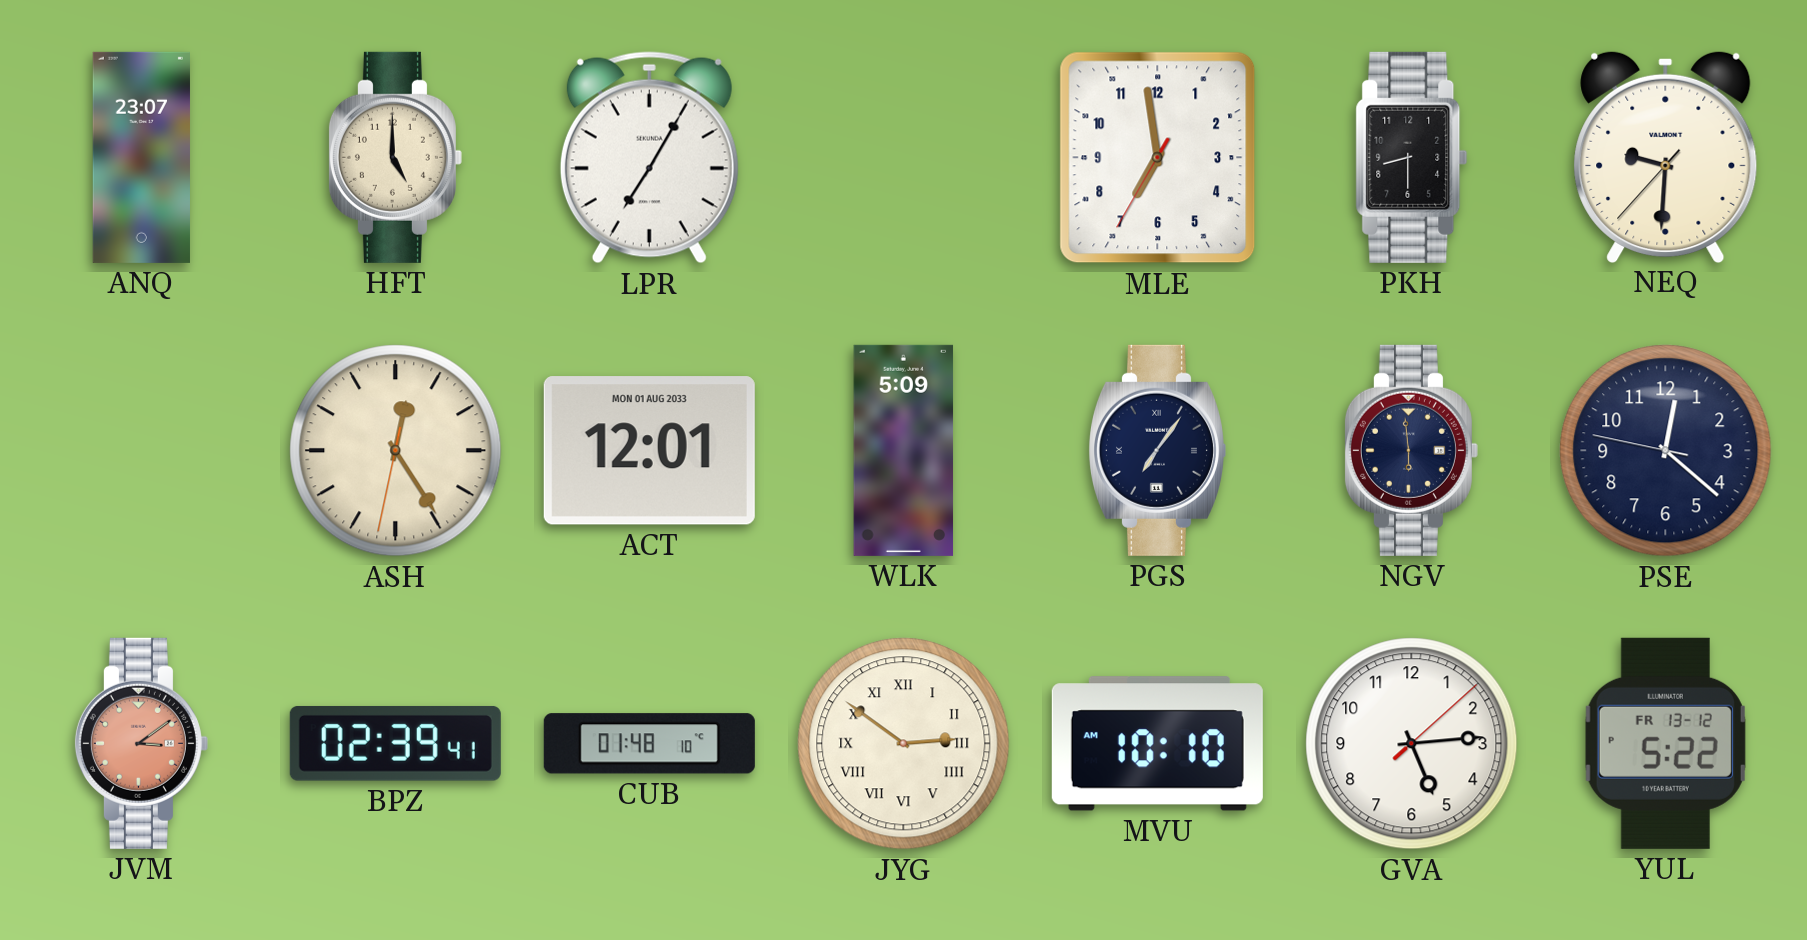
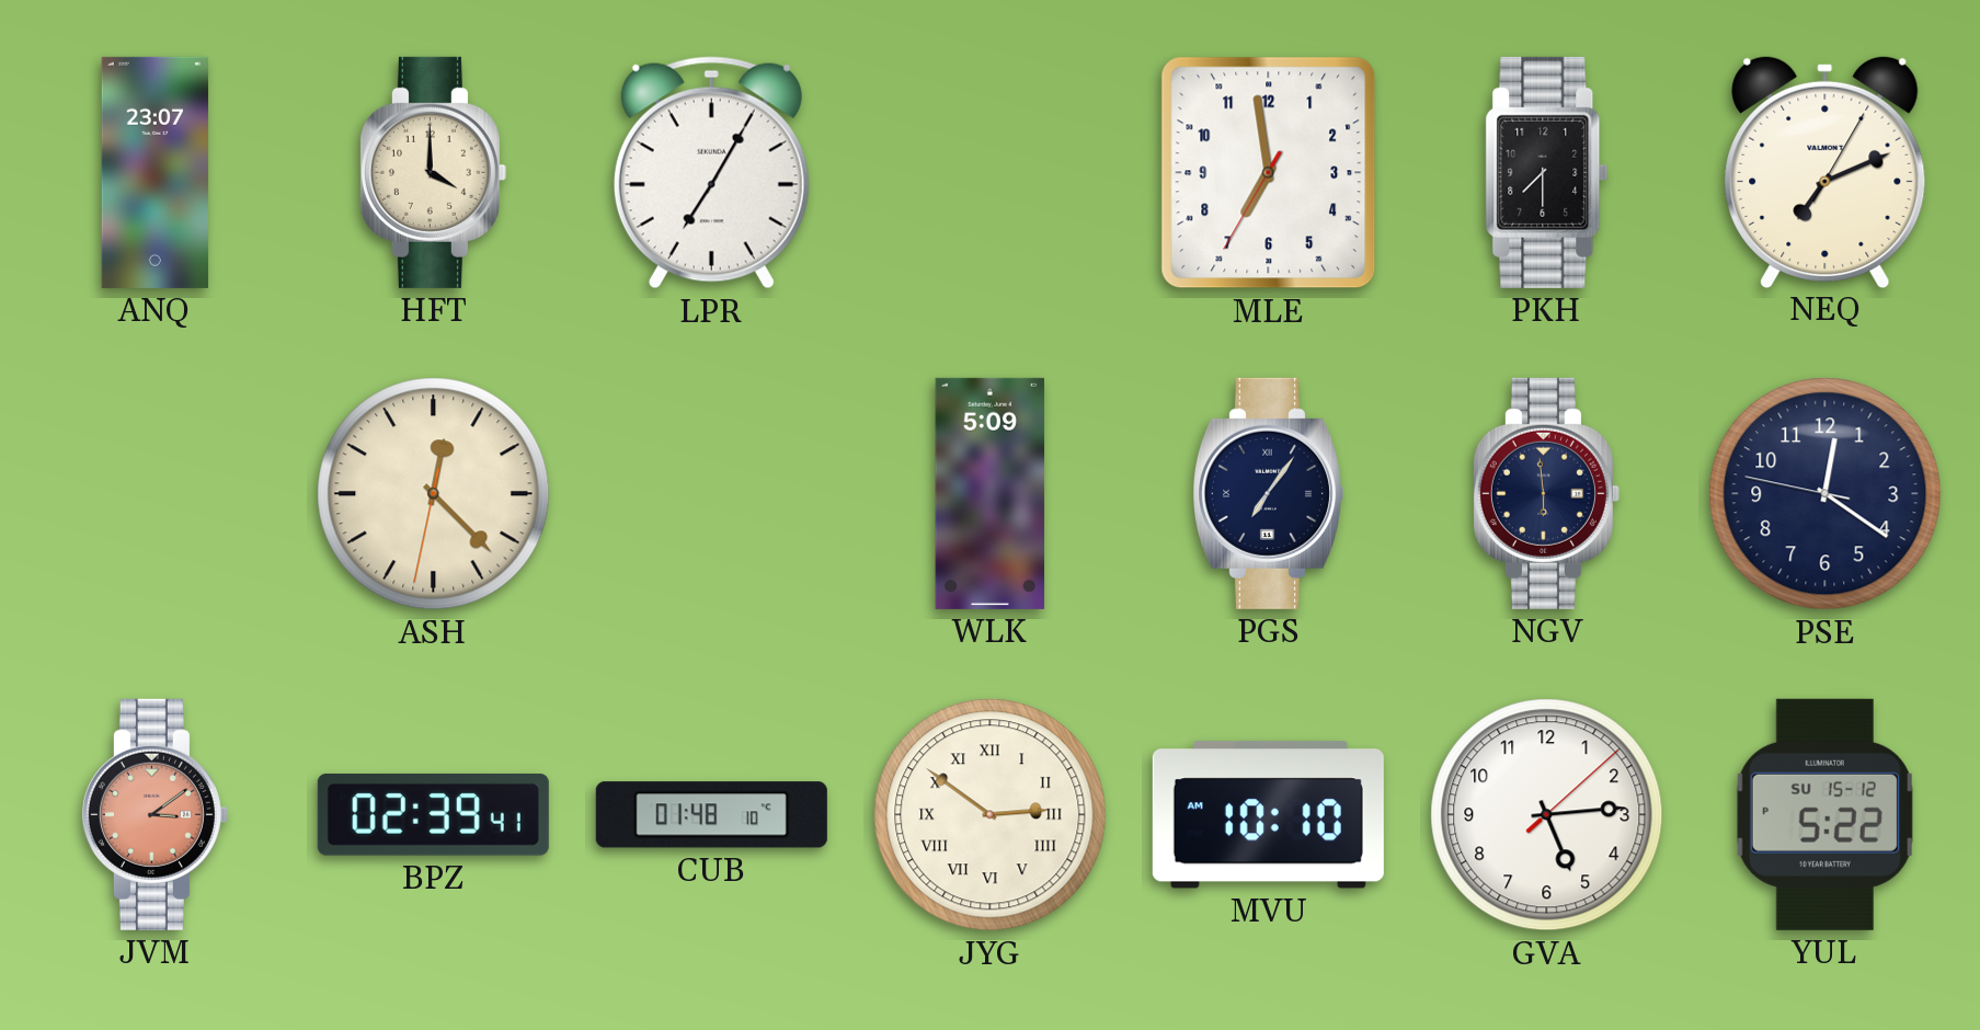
HFT: 5:00 -> 4:00
PKH: 8:30 -> 7:30
NEQ: 9:30 -> 7:11
ASH: 12:24 -> 12:22
ACT: 12:01 -> none
PSE: 12:21 -> 12:20
YUL date: FR 13-12 -> SU 15-12
